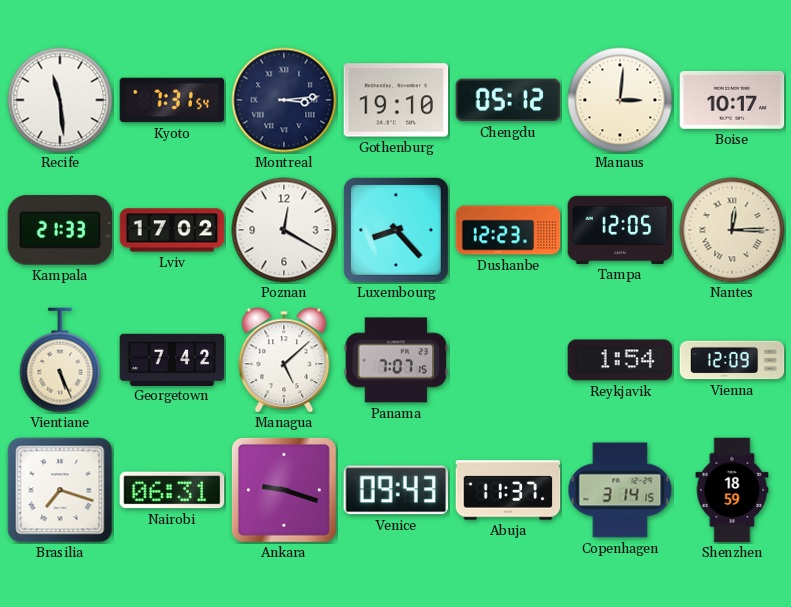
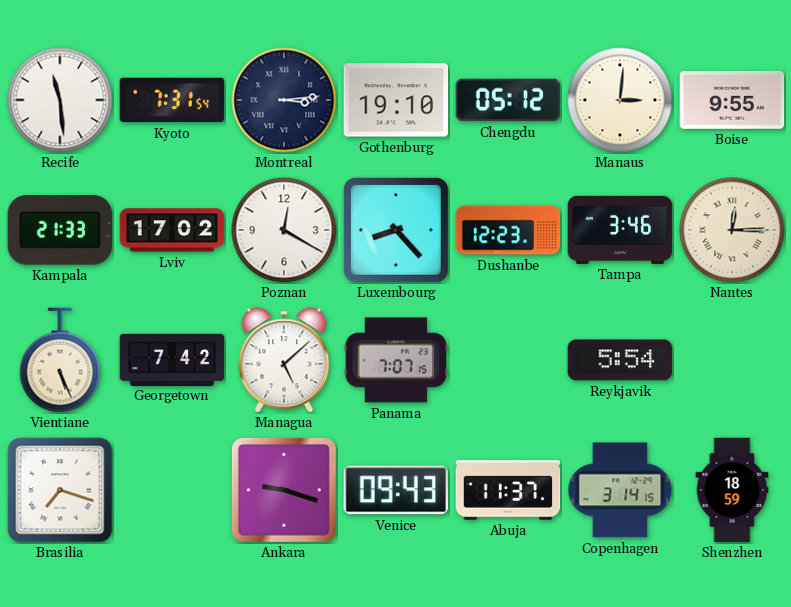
Boise: 10:17 -> 9:55
Tampa: 12:05 -> 3:46
Reykjavik: 1:54 -> 5:54
Vienna: 12:09 -> none
Nairobi: 06:31 -> none
